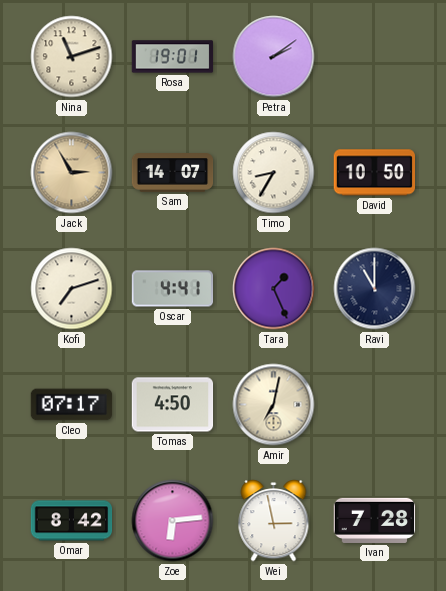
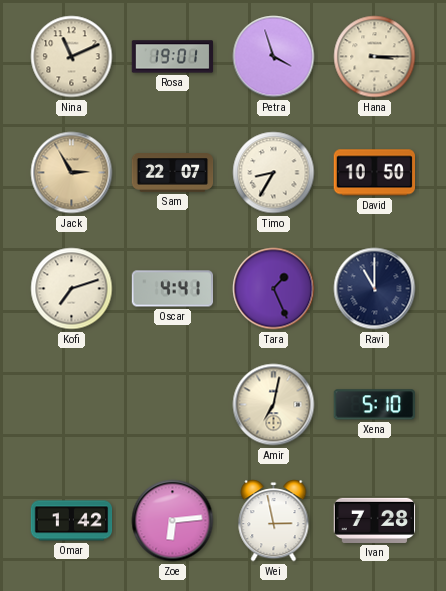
Nina: 11:12 -> 11:11
Petra: 2:09 -> 3:57
Hana: none -> 3:15
Sam: 14:07 -> 22:07
Cleo: 07:17 -> none
Tomas: 4:50 -> none
Xena: none -> 5:10
Omar: 8:42 -> 1:42
